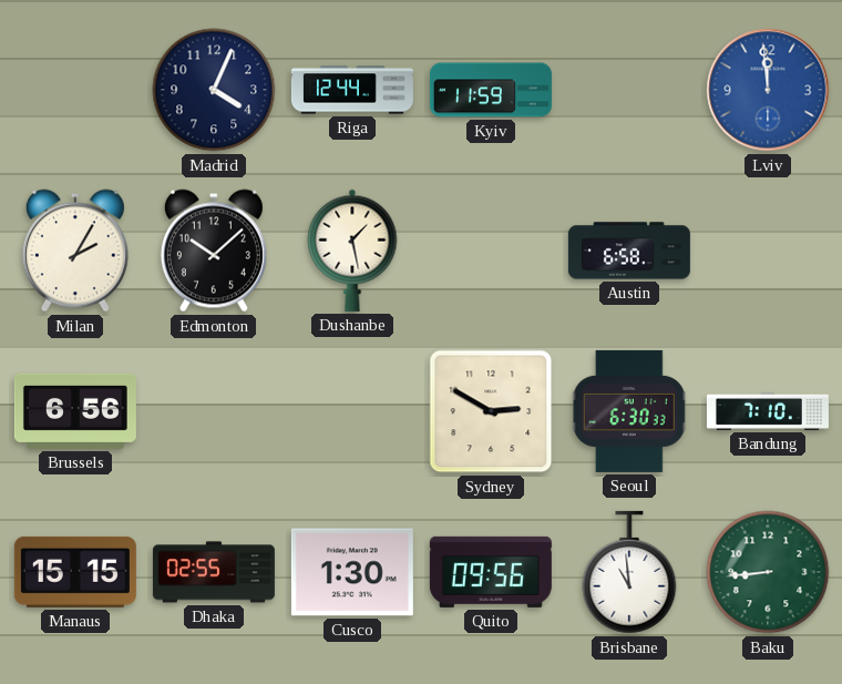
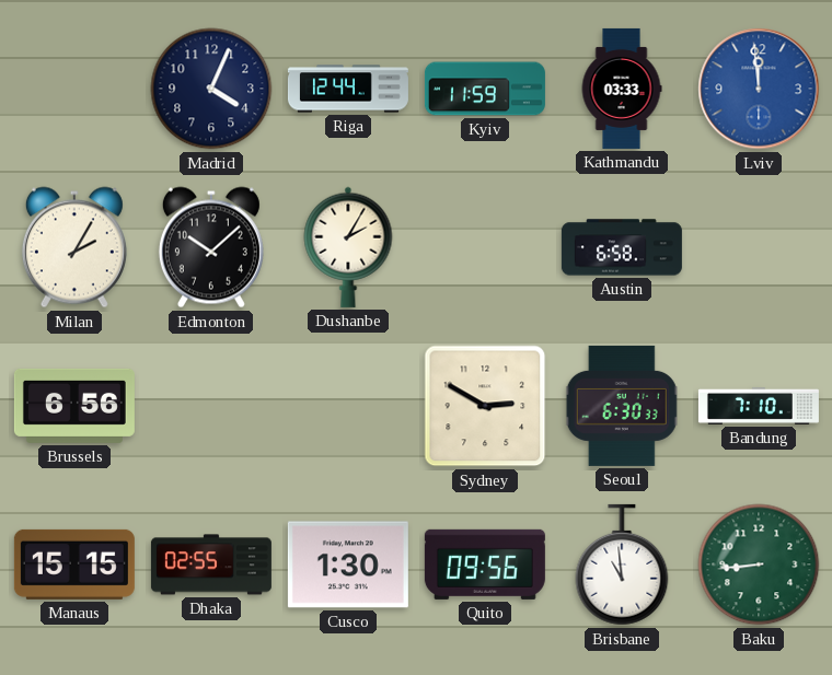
Kathmandu: none -> 03:33
Dushanbe: 1:28 -> 2:05
